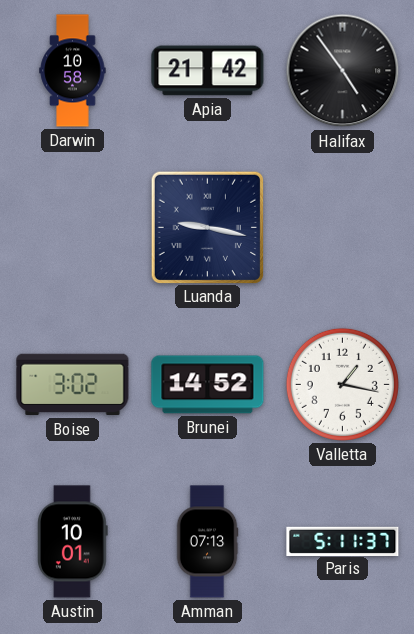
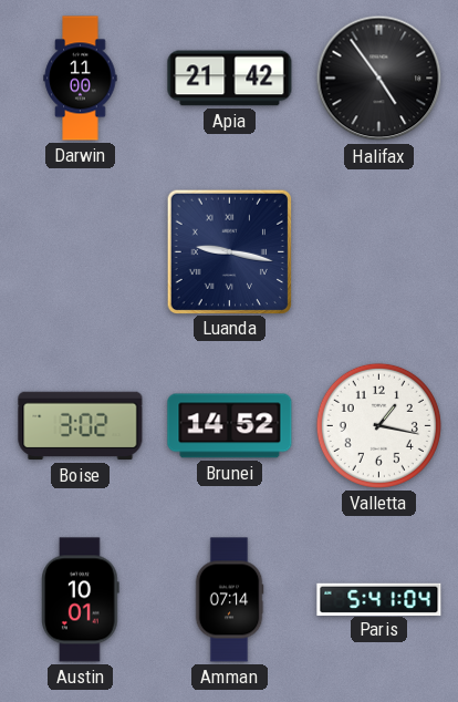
Darwin: 10:58 -> 11:00
Amman: 07:13 -> 07:14
Paris: 5:11 -> 5:41
